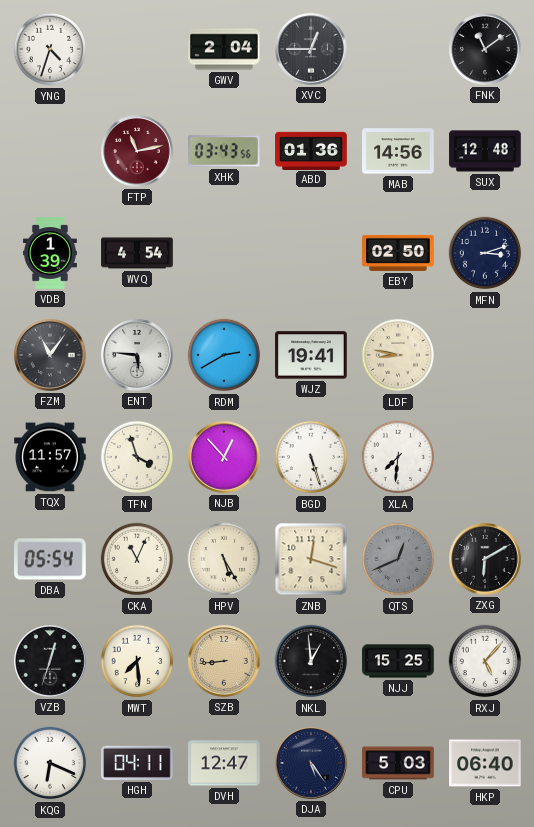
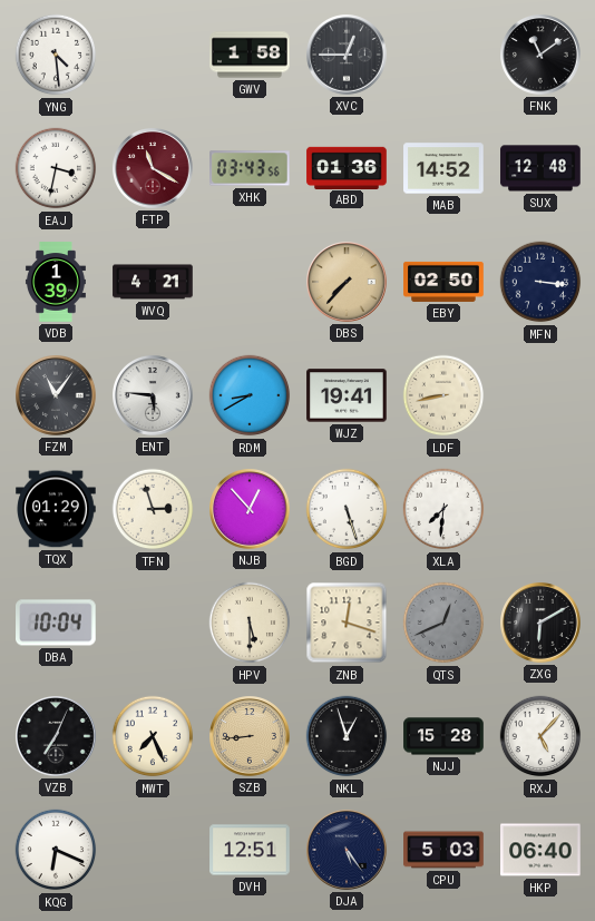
YNG: 4:33 -> 4:29
GWV: 2:04 -> 1:58
EAJ: none -> 3:32
FTP: 11:13 -> 11:20
MAB: 14:56 -> 14:52
WVQ: 4:54 -> 4:21
DBS: none -> 7:37
MFN: 3:12 -> 3:16
RDM: 2:40 -> 8:40
LDF: 8:47 -> 8:43
TQX: 11:57 -> 01:29
TFN: 3:57 -> 2:57
DBA: 05:54 -> 10:04
CKA: 11:04 -> none
HPV: 5:25 -> 5:30
VZB: 12:33 -> 7:04
MWT: 7:29 -> 7:26
NKL: 12:59 -> 12:57
NJJ: 15:25 -> 15:28
HGH: 04:11 -> none
DVH: 12:47 -> 12:51
